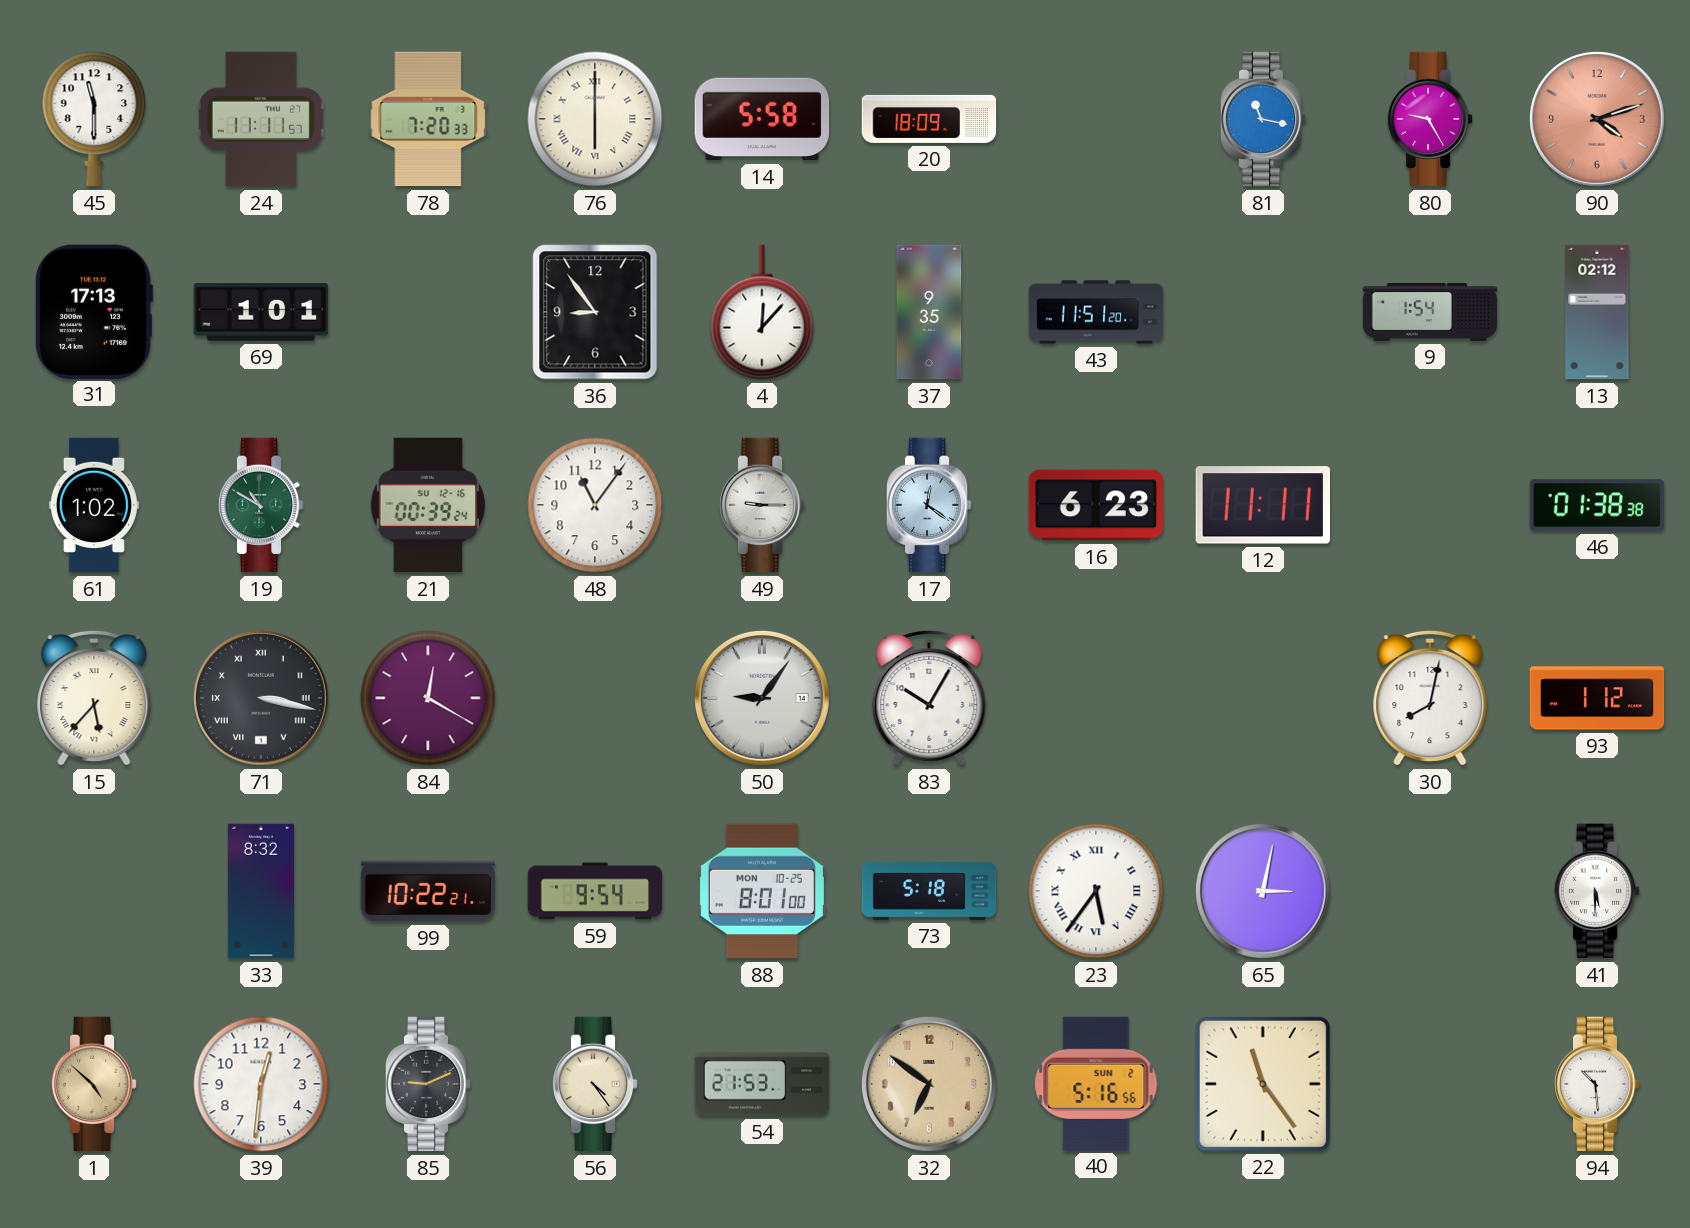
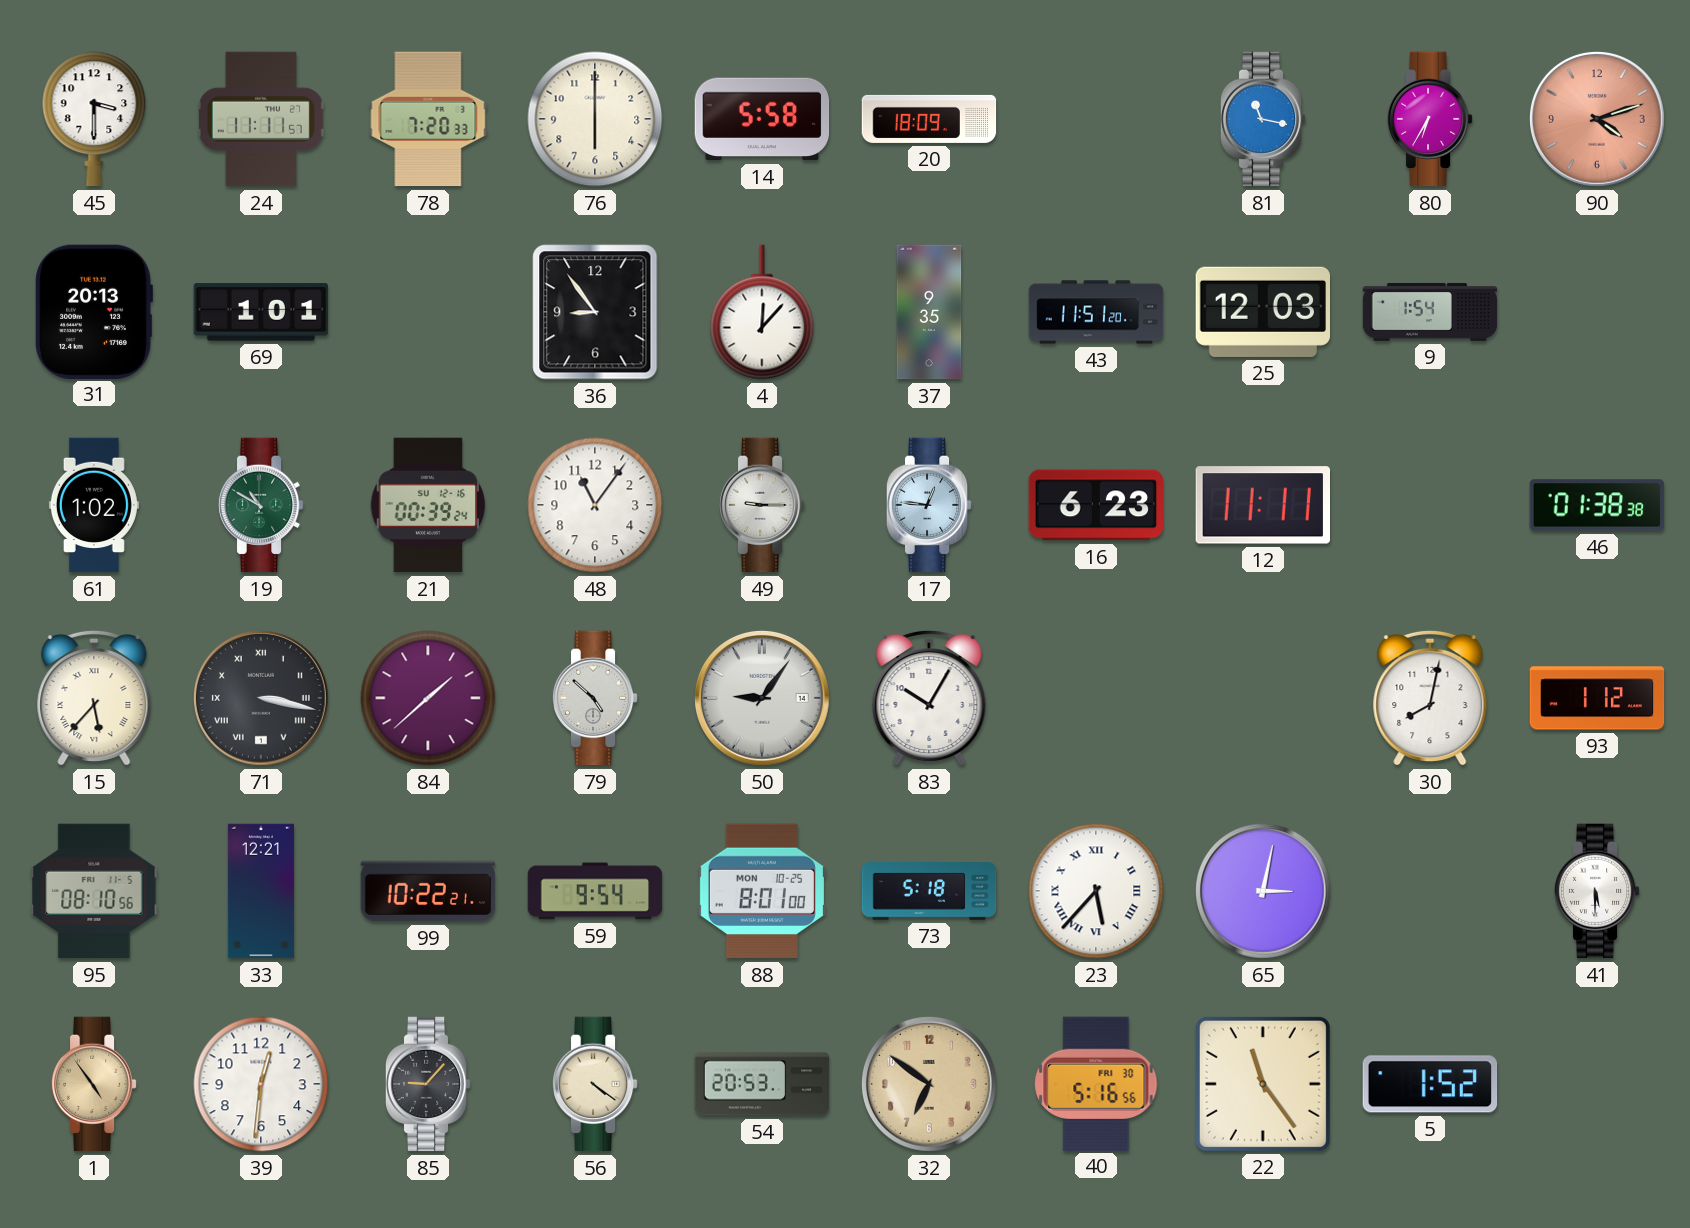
45: 11:30 -> 3:30
76 numerals: Roman -> Arabic
80: 9:25 -> 6:35
31: 17:13 -> 20:13
25: none -> 12:03
13: 02:12 -> none
17: 12:21 -> 12:46
84: 12:20 -> 1:38
79: none -> 4:52
95: none -> 08:10
33: 8:32 -> 12:21
23: 5:36 -> 5:37
1: 4:52 -> 4:54
85: 9:11 -> 9:07
56: 4:24 -> 4:21
54: 21:53 -> 20:53
40 date: SUN 2 -> FRI 30
5: none -> 1:52
94: 10:29 -> none
